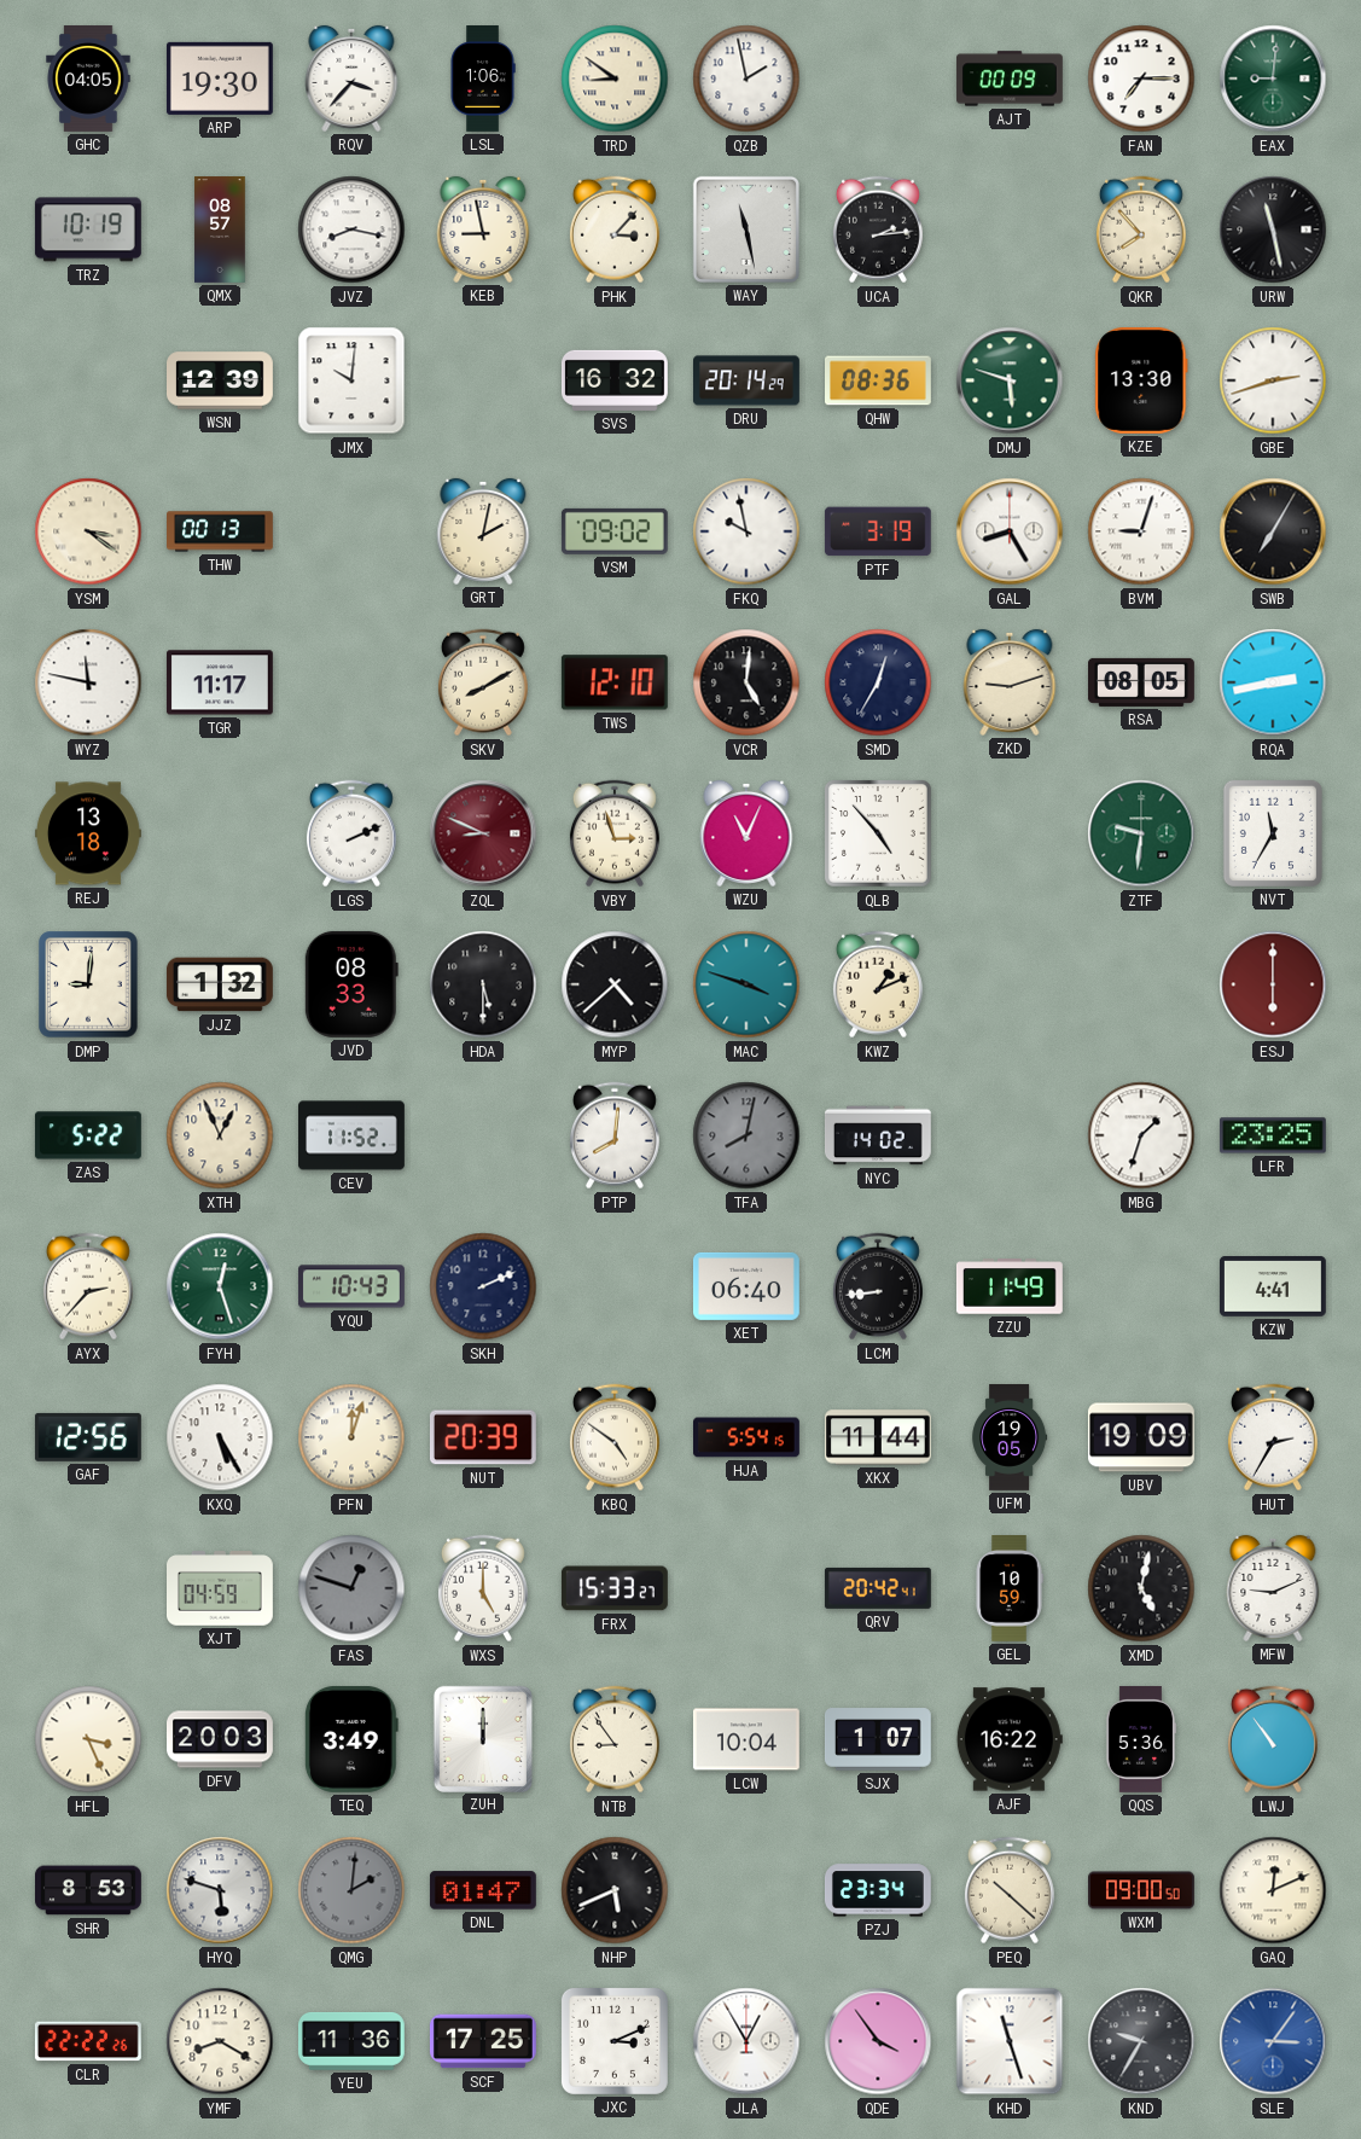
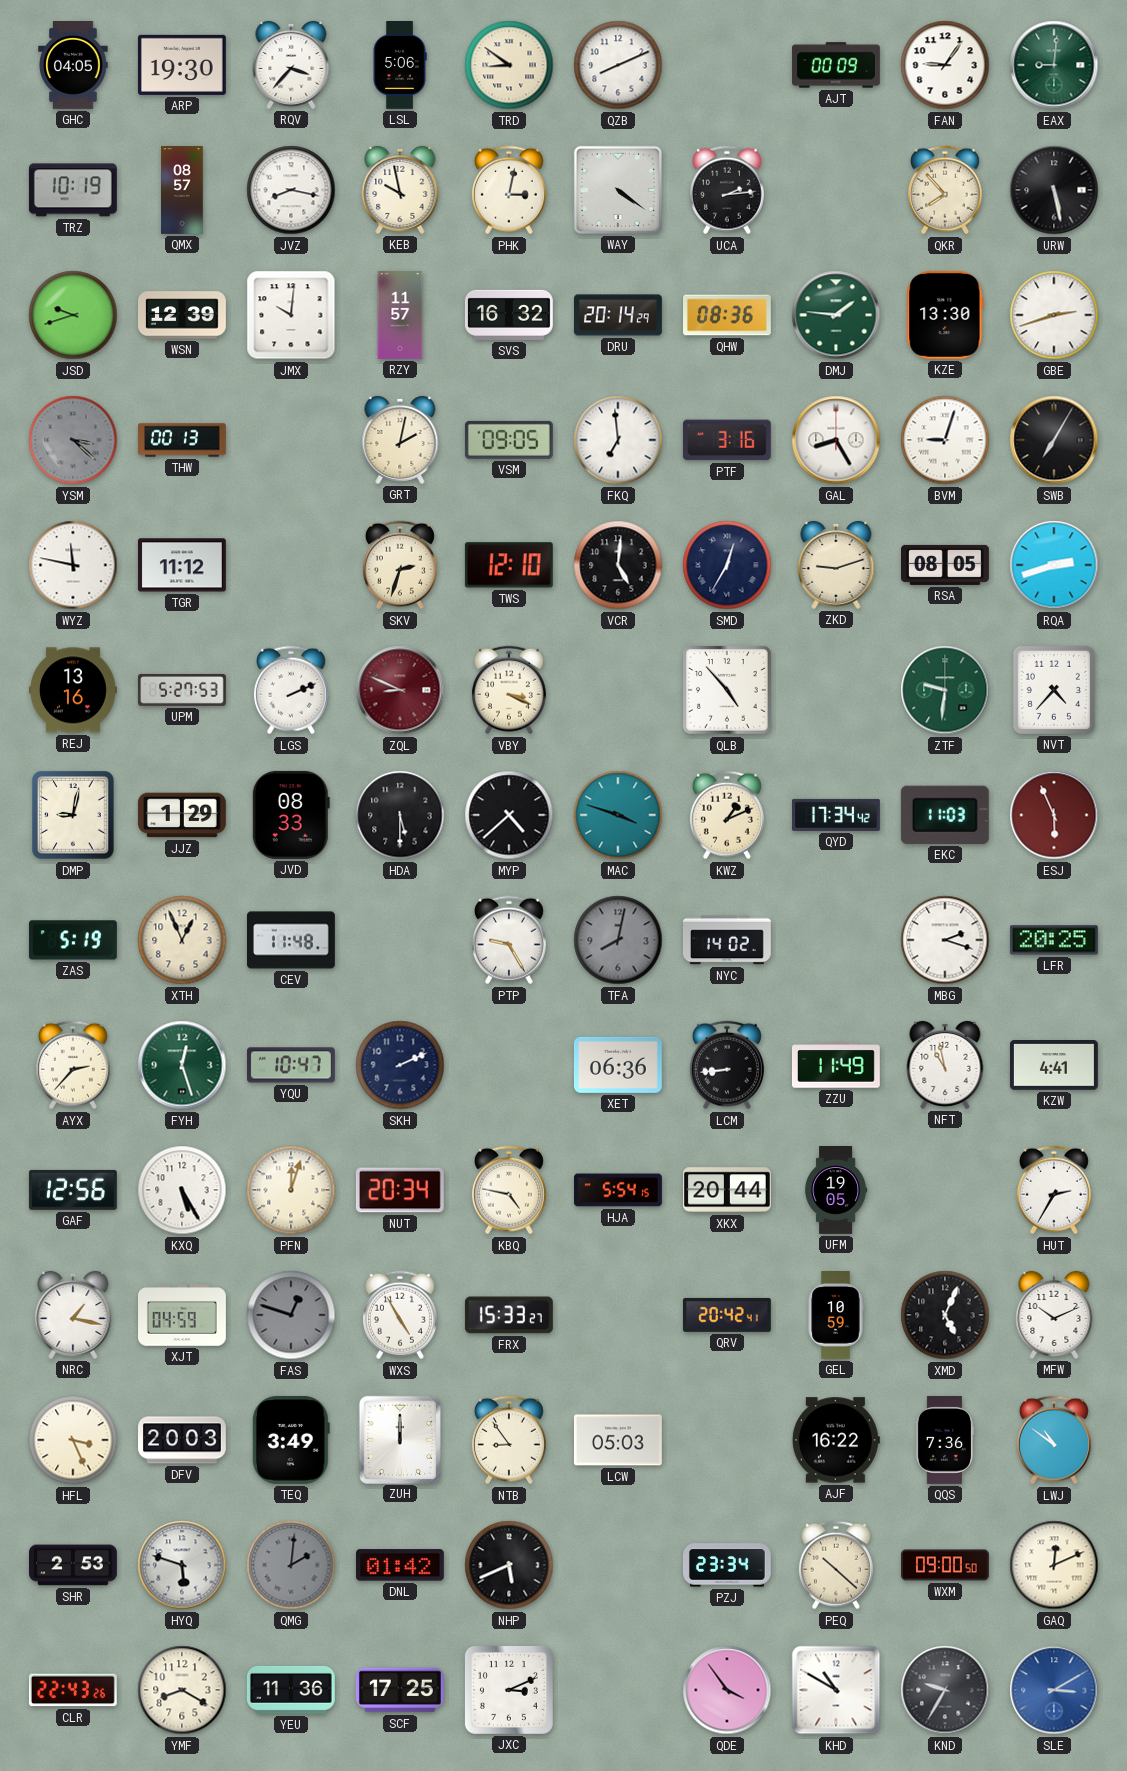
LSL: 1:06 -> 5:06
QZB: 1:58 -> 8:11
FAN: 7:15 -> 9:06
KEB: 8:58 -> 9:58
PHK: 3:07 -> 3:02
WAY: 11:28 -> 4:21
URW: 11:28 -> 5:28
JSD: none -> 9:42
RZY: none -> 11:57
DMJ: 5:48 -> 1:46
YSM: 3:21 -> 3:22
YSM dial: cream -> grey
VSM: 09:02 -> 09:05
FKQ: 9:58 -> 6:59
PTF: 3:19 -> 3:16
TGR: 11:17 -> 11:12
SKV: 8:10 -> 2:33
RQA: 2:43 -> 2:42
REJ: 13:18 -> 13:16
UPM: none -> 5:27
VBY: 2:57 -> 3:19
WZU: 11:04 -> none
NVT: 11:35 -> 4:37
DMP: 9:01 -> 9:02
JJZ: 1:32 -> 1:29
QYD: none -> 17:34
EKC: none -> 11:03
ESJ: 6:00 -> 5:56
ZAS: 5:22 -> 5:19
CEV: 11:52 -> 11:48
PTP: 8:01 -> 9:25
MBG: 1:33 -> 2:18
LFR: 23:25 -> 20:25
YQU: 10:43 -> 10:47
XET: 06:40 -> 06:36
NFT: none -> 10:58
NUT: 20:39 -> 20:34
KBQ: 4:51 -> 4:47
XKX: 11:44 -> 20:44
UBV: 19:09 -> none
NRC: none -> 1:17
WXS: 5:00 -> 4:55
XMD: 5:02 -> 5:04
MFW: 9:11 -> 10:11
LCW: 10:04 -> 05:03
SJX: 1:07 -> none
QQS: 5:36 -> 7:36
LWJ: 10:54 -> 10:51
SHR: 8:53 -> 2:53
DNL: 01:47 -> 01:42
CLR: 22:22 -> 22:43
JLA: 12:55 -> none
KHD: 11:27 -> 10:50
SLE: 3:06 -> 3:10
